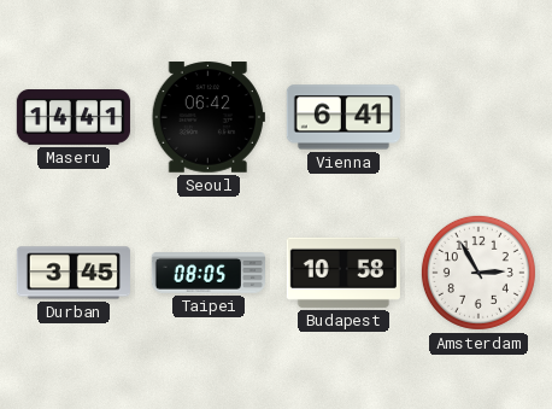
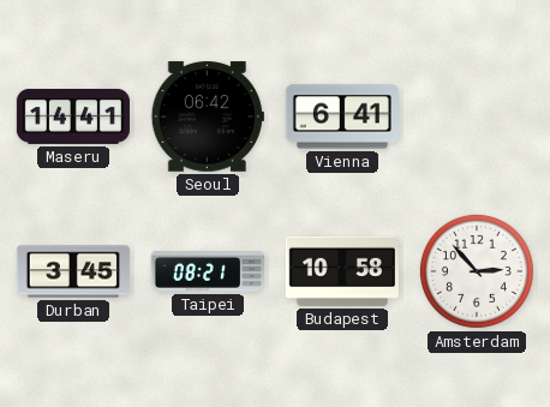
Taipei: 08:05 -> 08:21
Amsterdam: 2:55 -> 2:53
